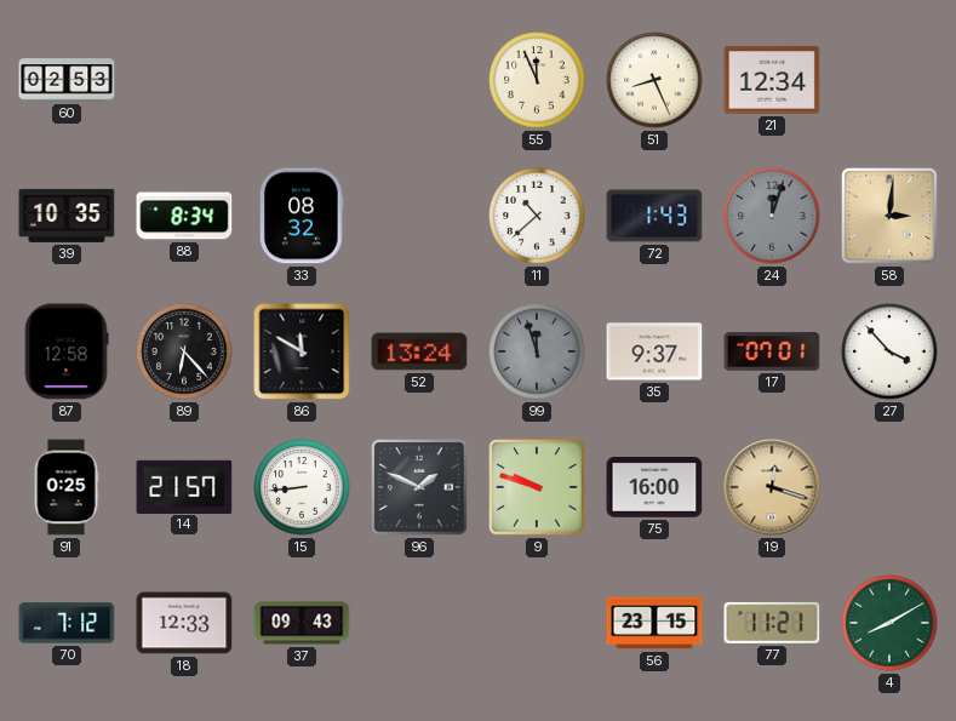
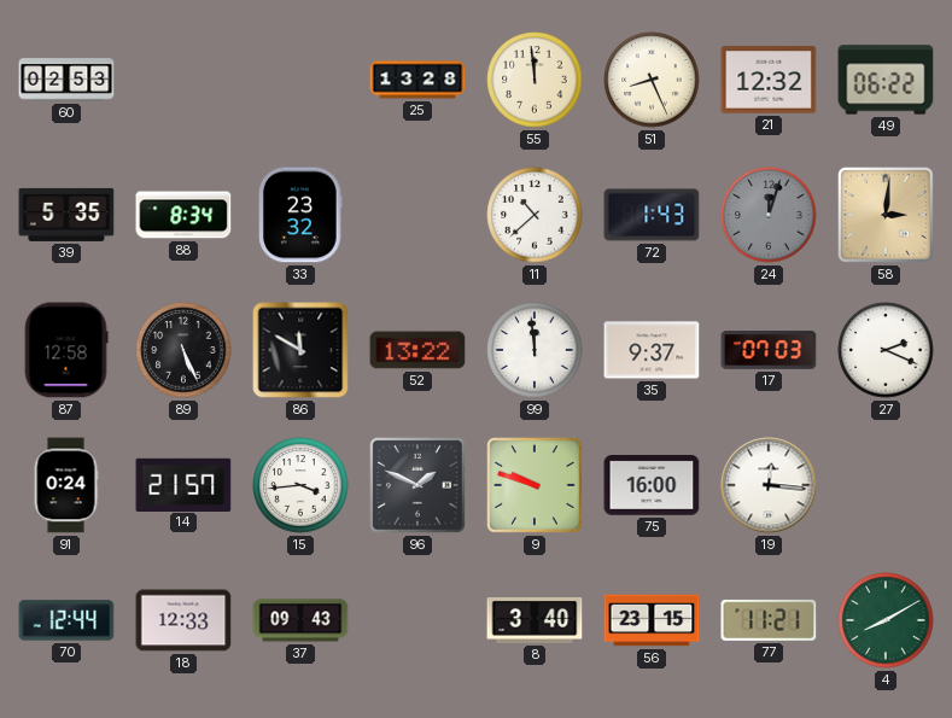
25: none -> 13:28
55: 11:56 -> 11:59
21: 12:34 -> 12:32
49: none -> 06:22
39: 10:35 -> 5:35
33: 08:32 -> 23:32
89: 6:23 -> 5:26
52: 13:24 -> 13:22
99: 11:57 -> 11:59
99 dial: grey -> white
17: 07:01 -> 07:03
27: 3:53 -> 2:19
91: 0:25 -> 0:24
15: 8:44 -> 3:44
19: 12:18 -> 12:16
19 dial: champagne -> white
70: 7:12 -> 12:44
8: none -> 3:40
